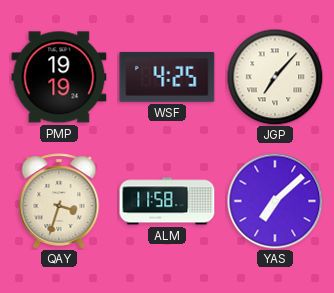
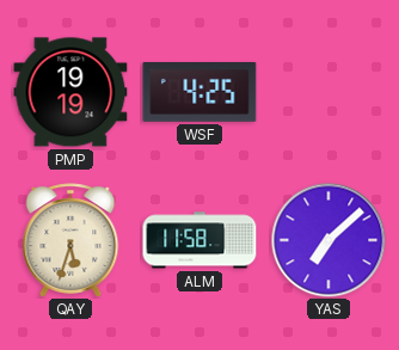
JGP: 7:07 -> none
QAY: 3:33 -> 5:33
